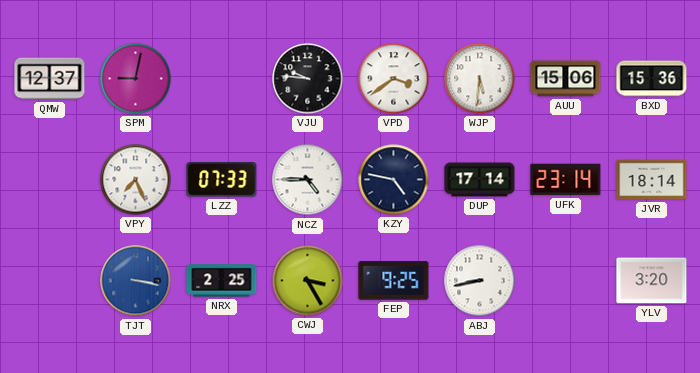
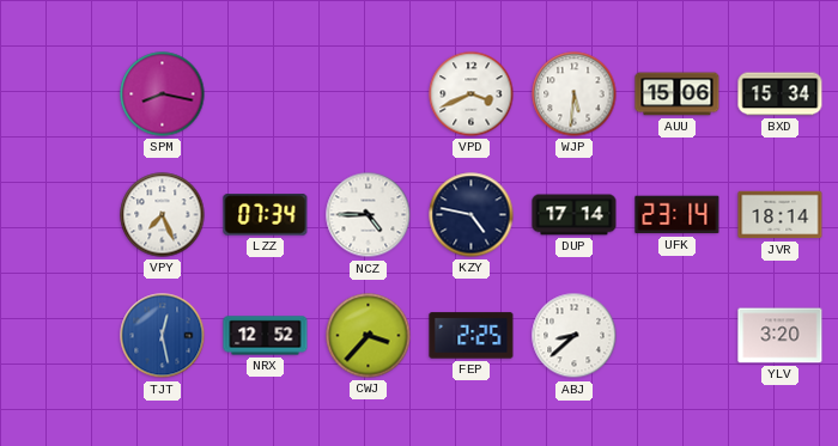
QMW: 12:37 -> none
SPM: 9:02 -> 8:17
VJU: 9:46 -> none
VPD: 3:39 -> 3:41
BXD: 15:36 -> 15:34
LZZ: 07:33 -> 07:34
TJT: 3:17 -> 12:28
NRX: 2:25 -> 12:52
CWJ: 3:25 -> 3:37
FEP: 9:25 -> 2:25
ABJ: 8:43 -> 8:38
